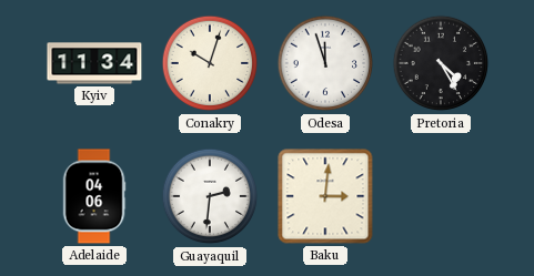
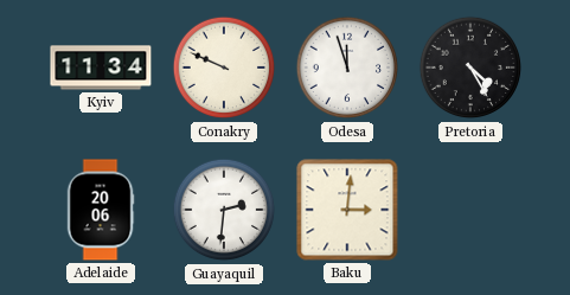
Conakry: 10:03 -> 9:49
Adelaide: 04:06 -> 20:06
